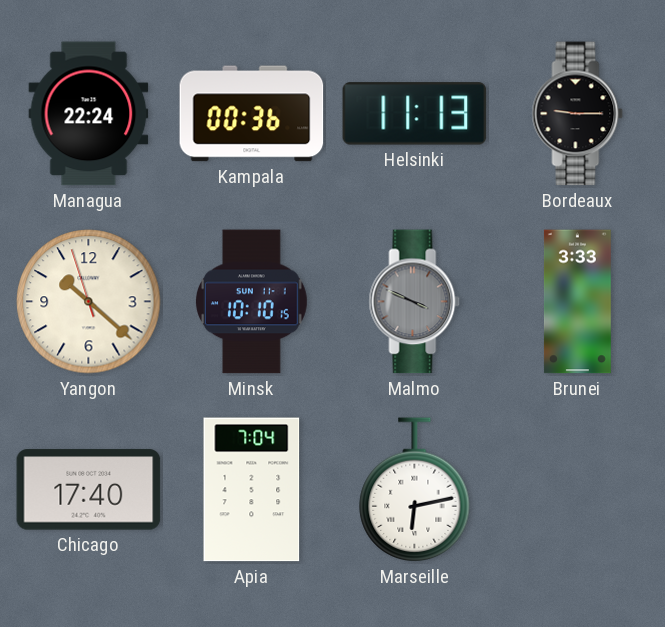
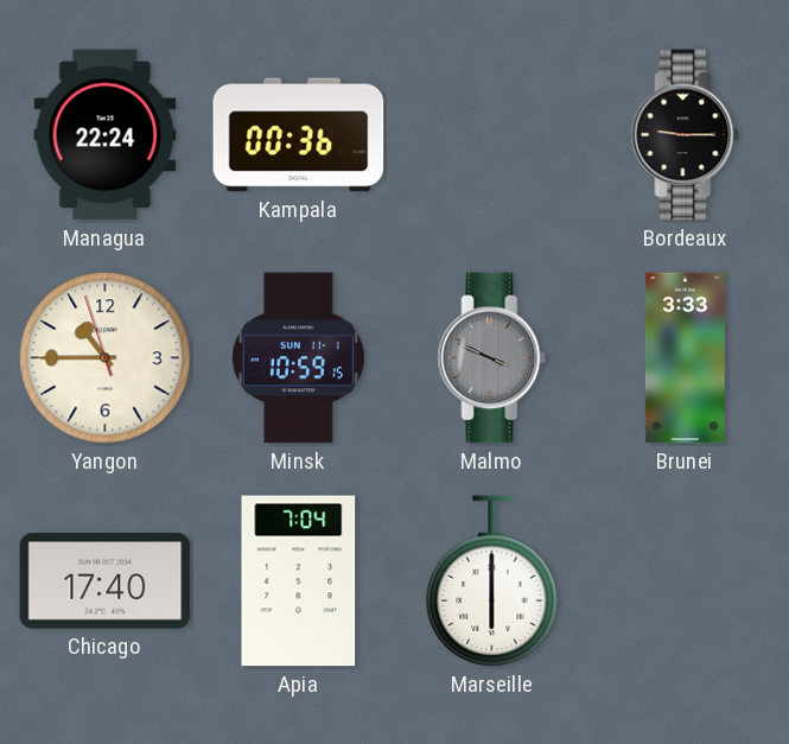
Helsinki: 11:13 -> none
Yangon: 10:21 -> 10:44
Minsk: 10:10 -> 10:59
Marseille: 6:13 -> 6:00
